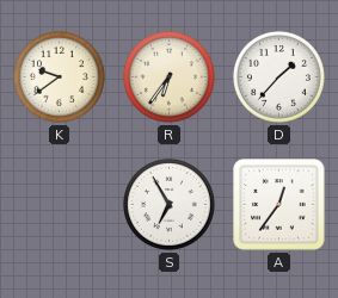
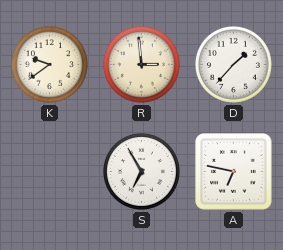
R: 6:36 -> 2:59
A: 12:36 -> 6:47
